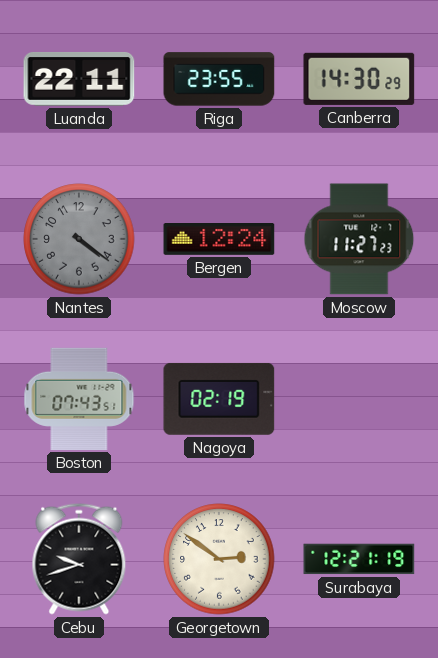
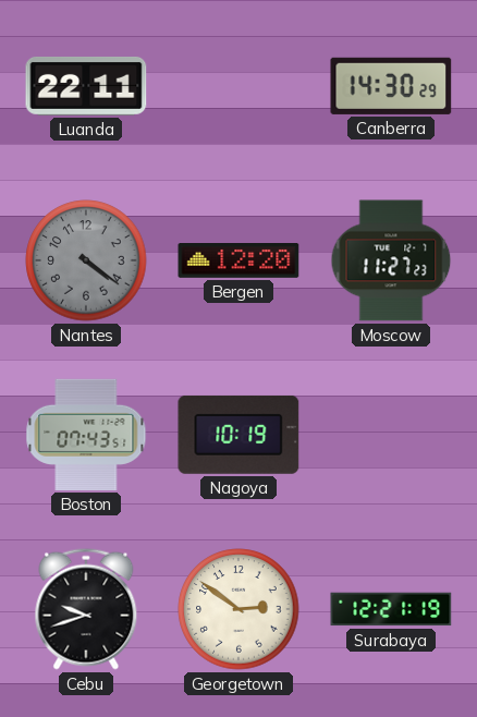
Riga: 23:55 -> none
Bergen: 12:24 -> 12:20
Nagoya: 02:19 -> 10:19
